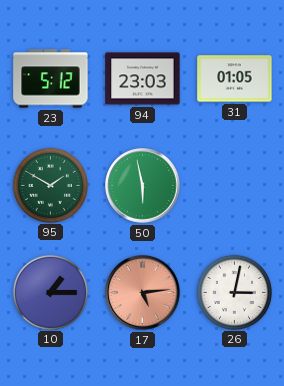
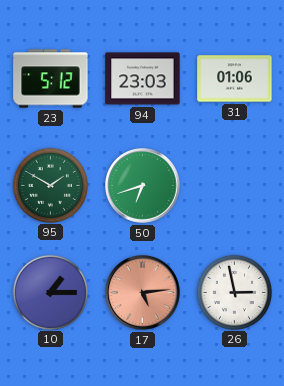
31: 01:05 -> 01:06
50: 5:58 -> 6:42
26: 3:02 -> 2:58
